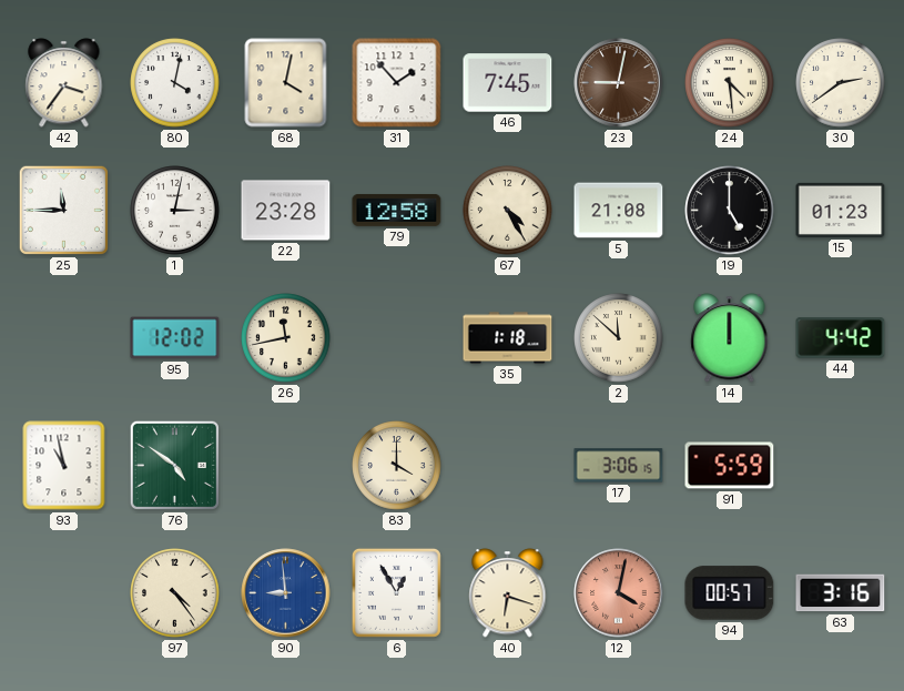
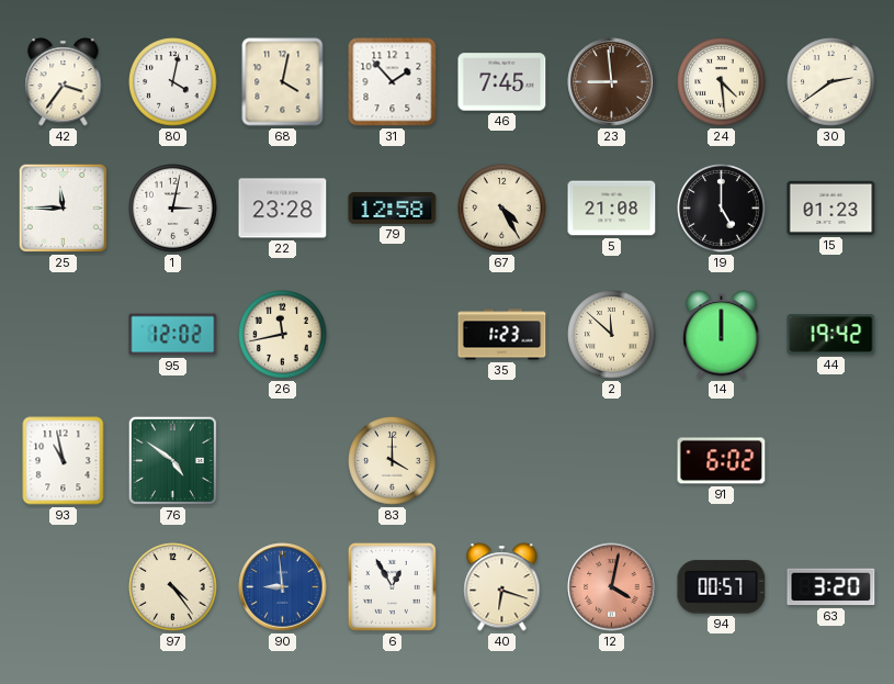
23: 9:02 -> 8:59
35: 1:18 -> 1:23
44: 4:42 -> 19:42
17: 3:06 -> none
91: 5:59 -> 6:02
63: 3:16 -> 3:20
